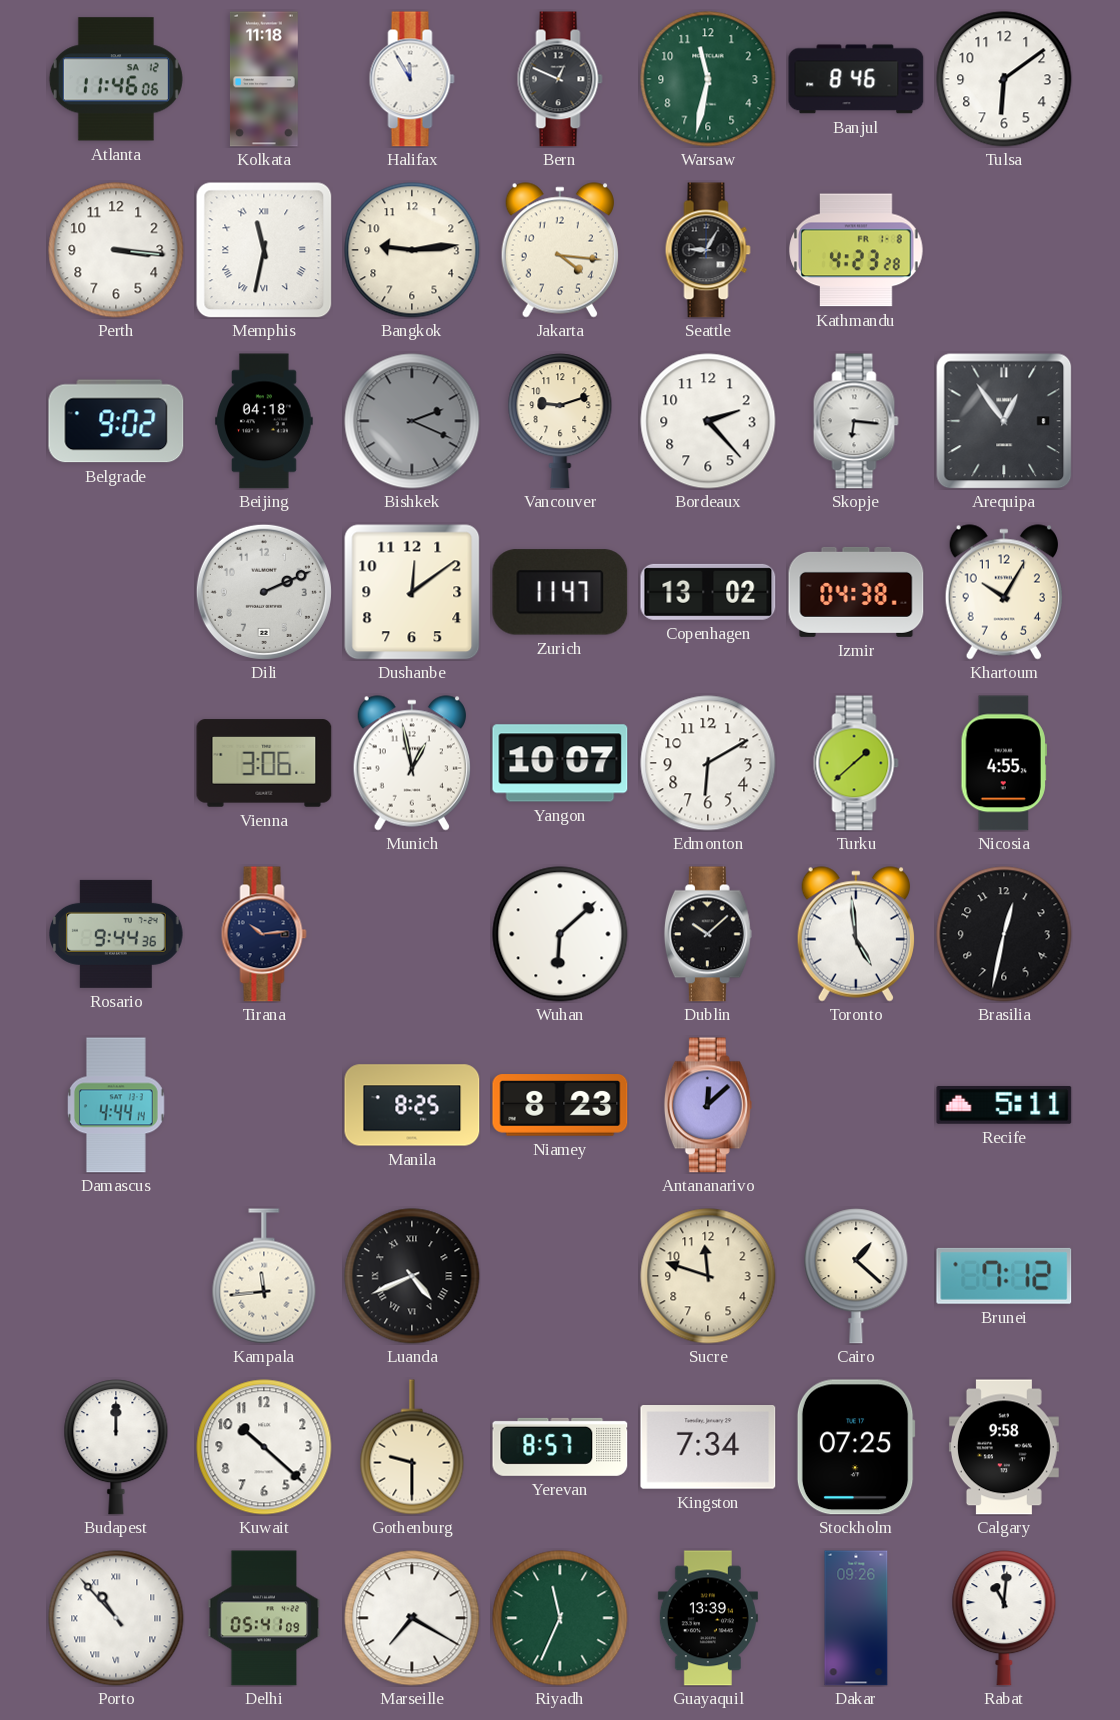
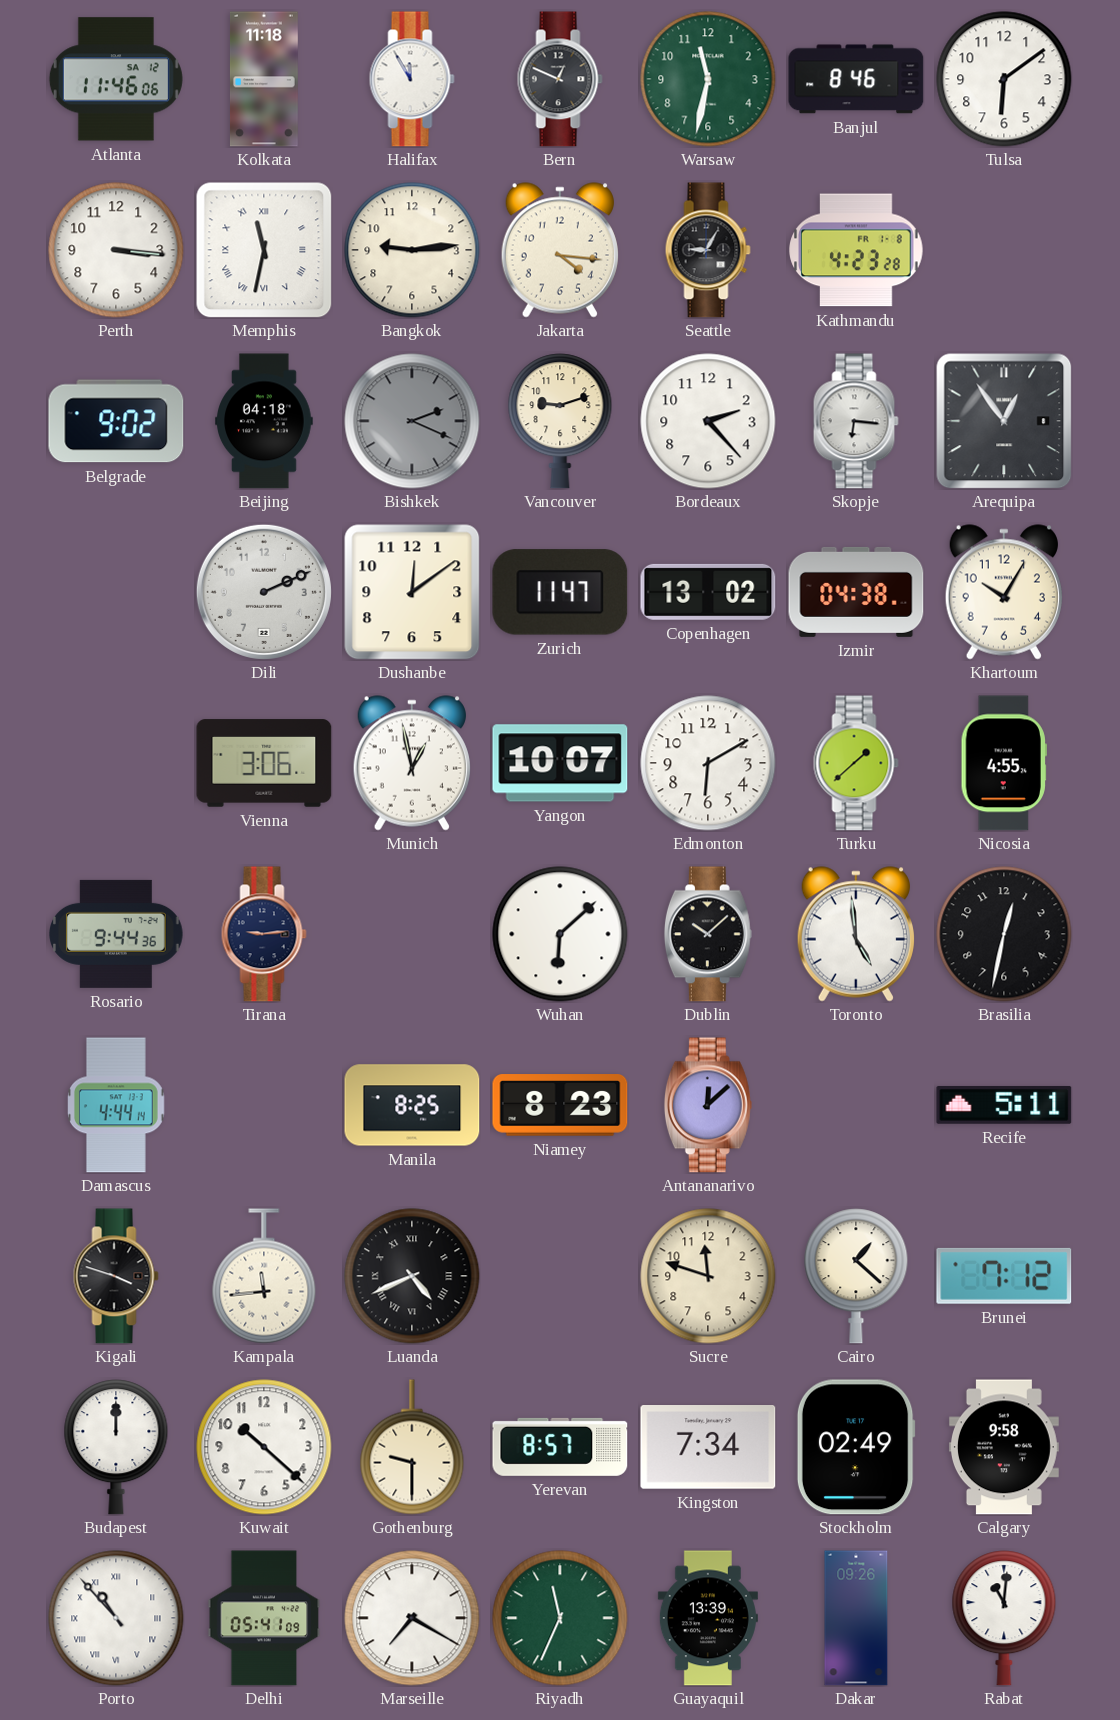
Tirana: 10:14 -> 9:14
Kigali: none -> 3:48
Stockholm: 07:25 -> 02:49
